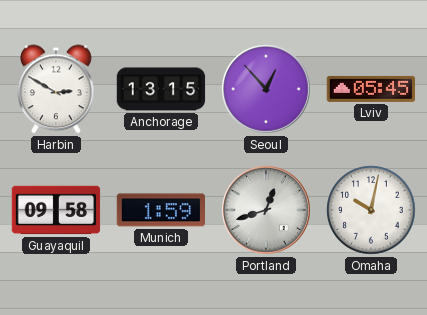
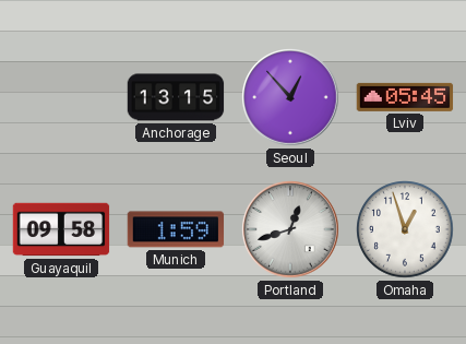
Harbin: 2:50 -> none
Omaha: 10:02 -> 12:57
